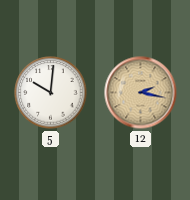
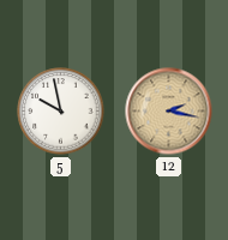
5: 10:01 -> 9:58
